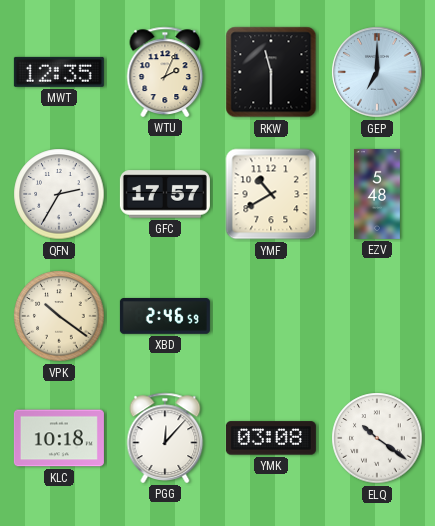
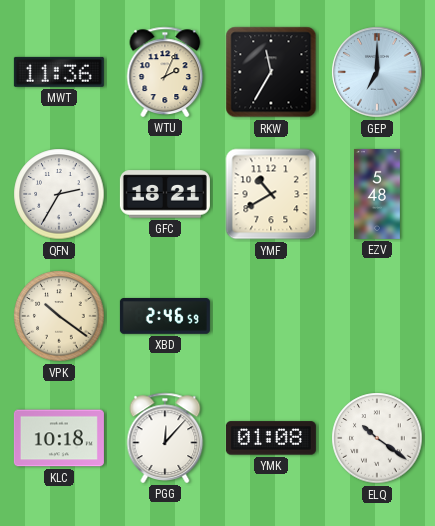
MWT: 12:35 -> 11:36
RKW: 11:30 -> 11:35
GFC: 17:57 -> 18:21
YMK: 03:08 -> 01:08
